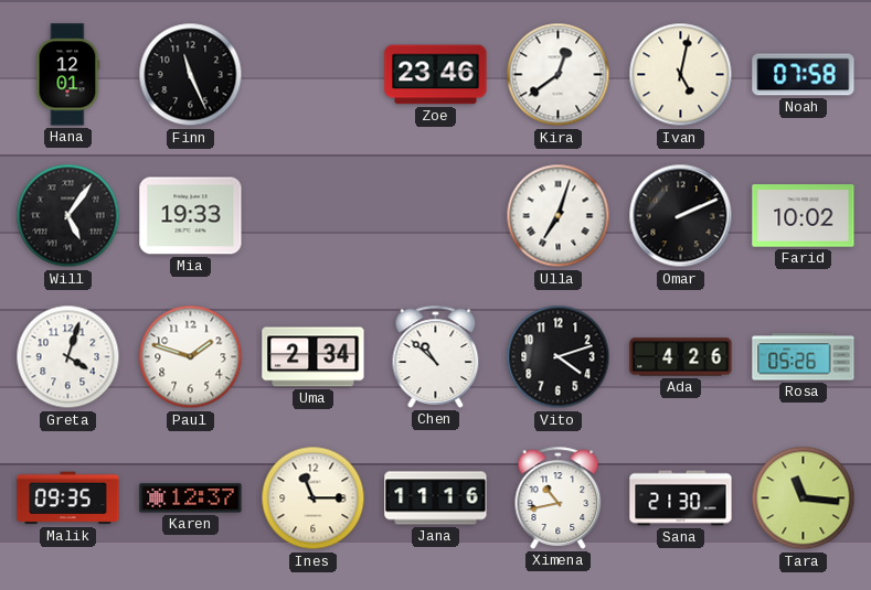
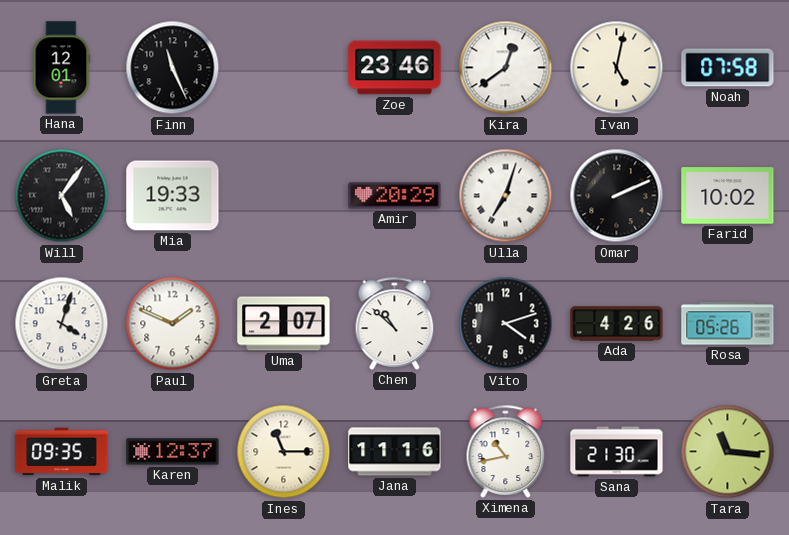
Amir: none -> 20:29
Paul: 1:48 -> 1:49
Uma: 2:34 -> 2:07
